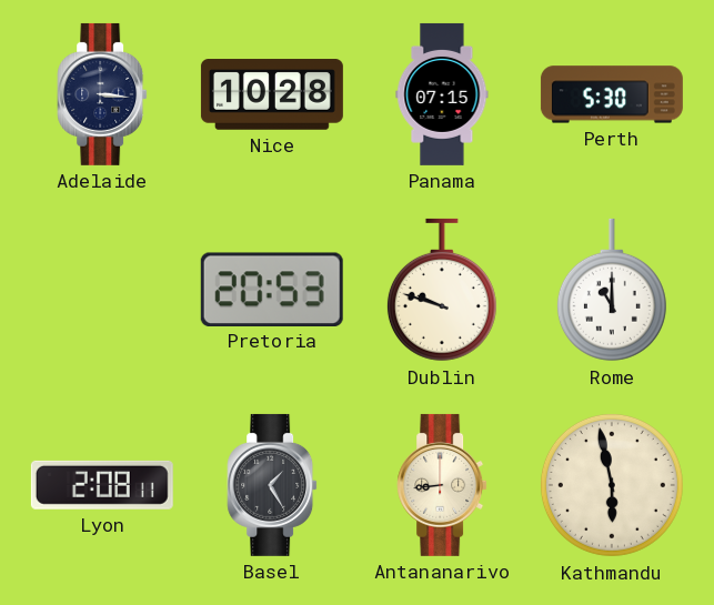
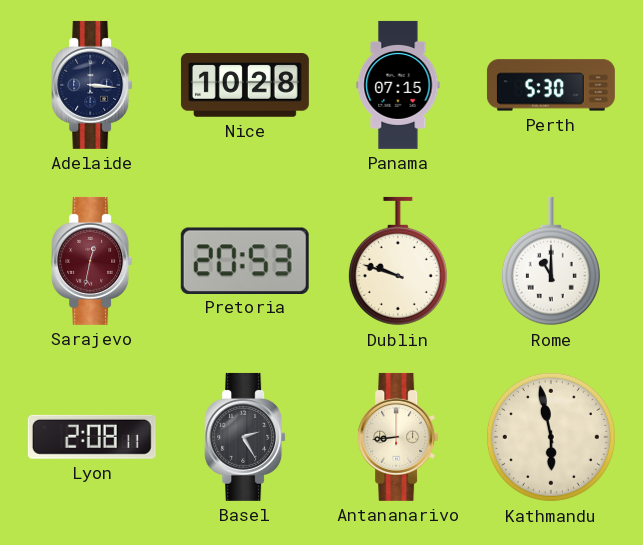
Sarajevo: none -> 12:32
Basel: 1:25 -> 2:25
